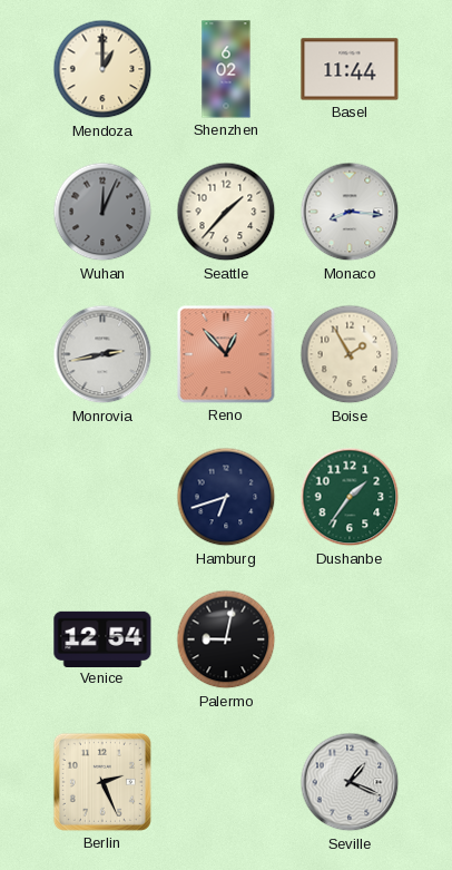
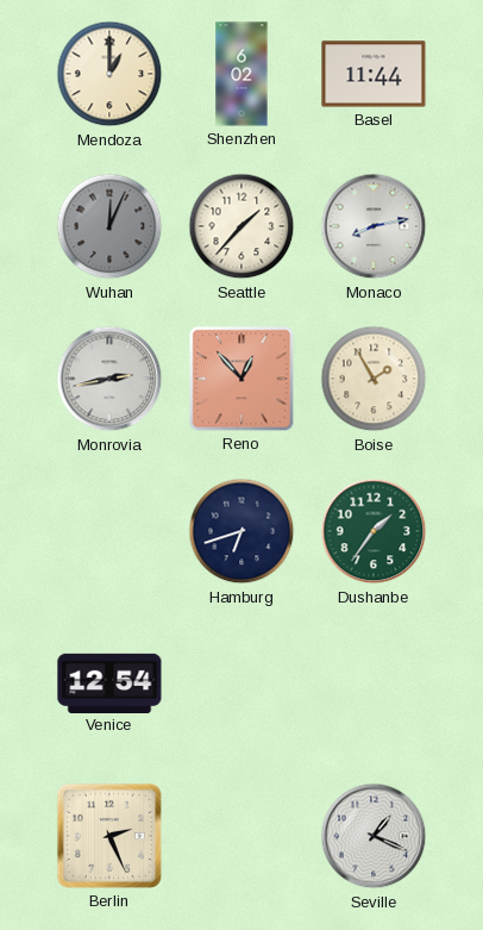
Monaco: 8:16 -> 8:13
Palermo: 9:02 -> none
